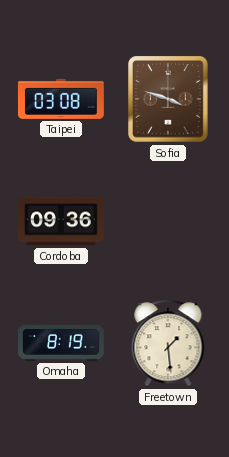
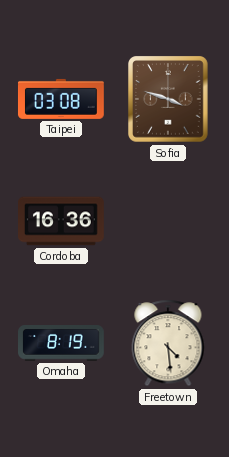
Cordoba: 09:36 -> 16:36
Freetown: 1:29 -> 4:29
